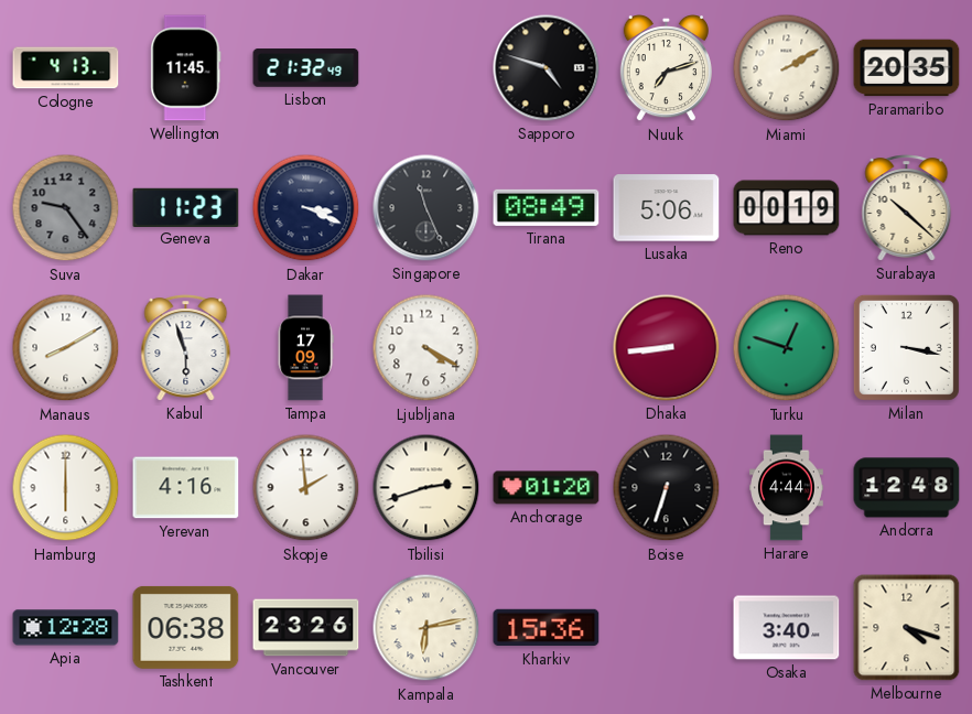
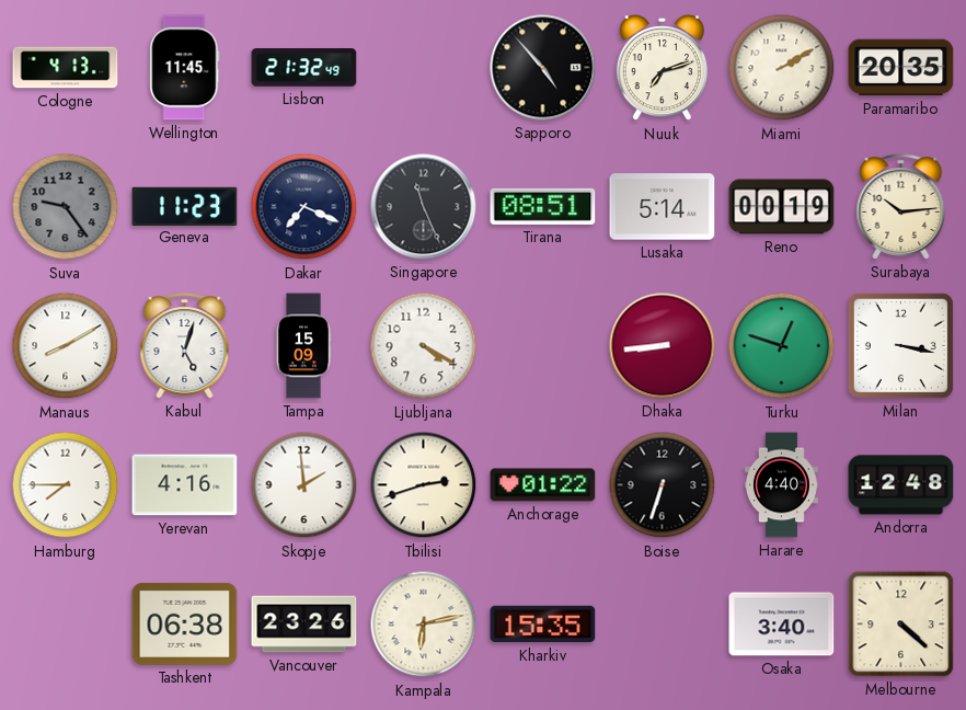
Sapporo: 4:48 -> 4:53
Dakar: 3:19 -> 7:19
Tirana: 08:49 -> 08:51
Lusaka: 5:06 -> 5:14
Surabaya: 10:22 -> 10:14
Kabul: 5:57 -> 5:03
Tampa: 17:09 -> 15:09
Hamburg: 6:00 -> 7:45
Anchorage: 01:20 -> 01:22
Harare: 4:44 -> 4:40
Apia: 12:28 -> none
Kharkiv: 15:36 -> 15:35
Melbourne: 4:18 -> 4:22
